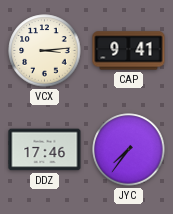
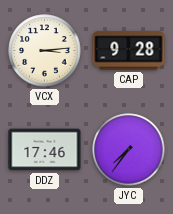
CAP: 9:41 -> 9:28
